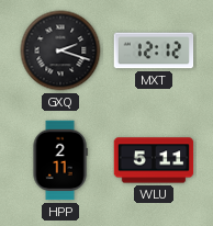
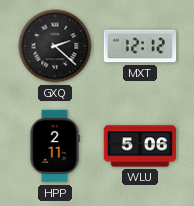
GXQ: 2:18 -> 2:22
WLU: 5:11 -> 5:06
